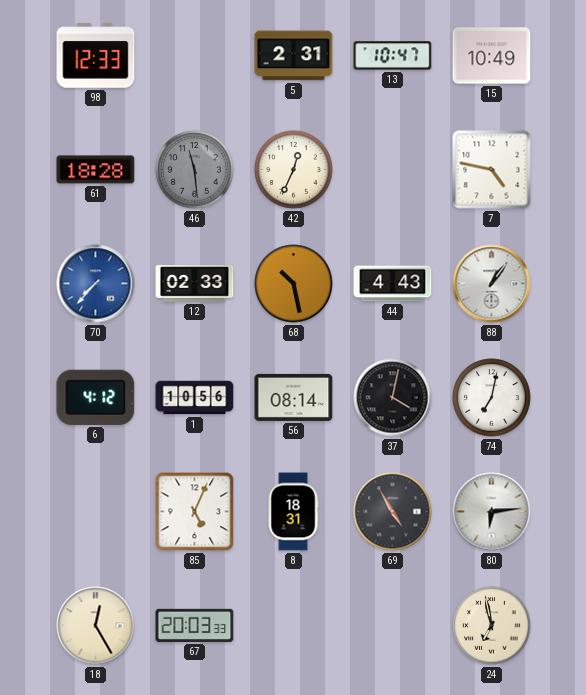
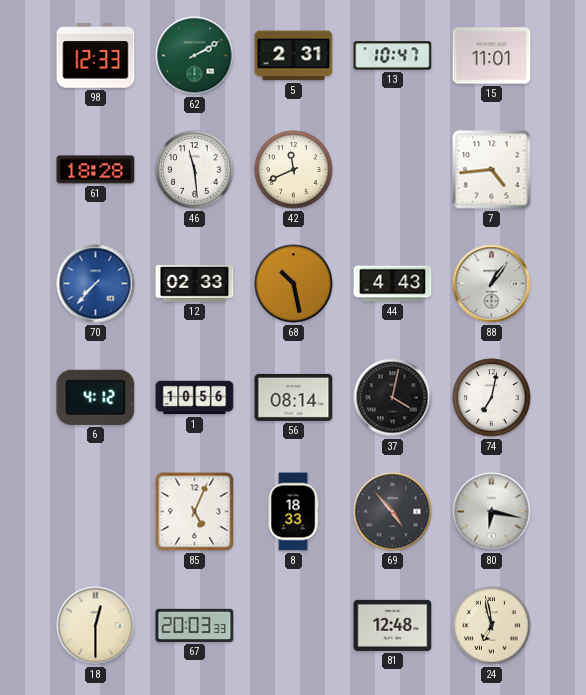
62: none -> 2:10
15: 10:49 -> 11:01
46 dial: grey -> white
42: 12:34 -> 11:41
7: 4:47 -> 4:44
8: 18:31 -> 18:33
69: 4:55 -> 4:53
80: 6:14 -> 6:17
18: 12:25 -> 12:30
81: none -> 12:48
